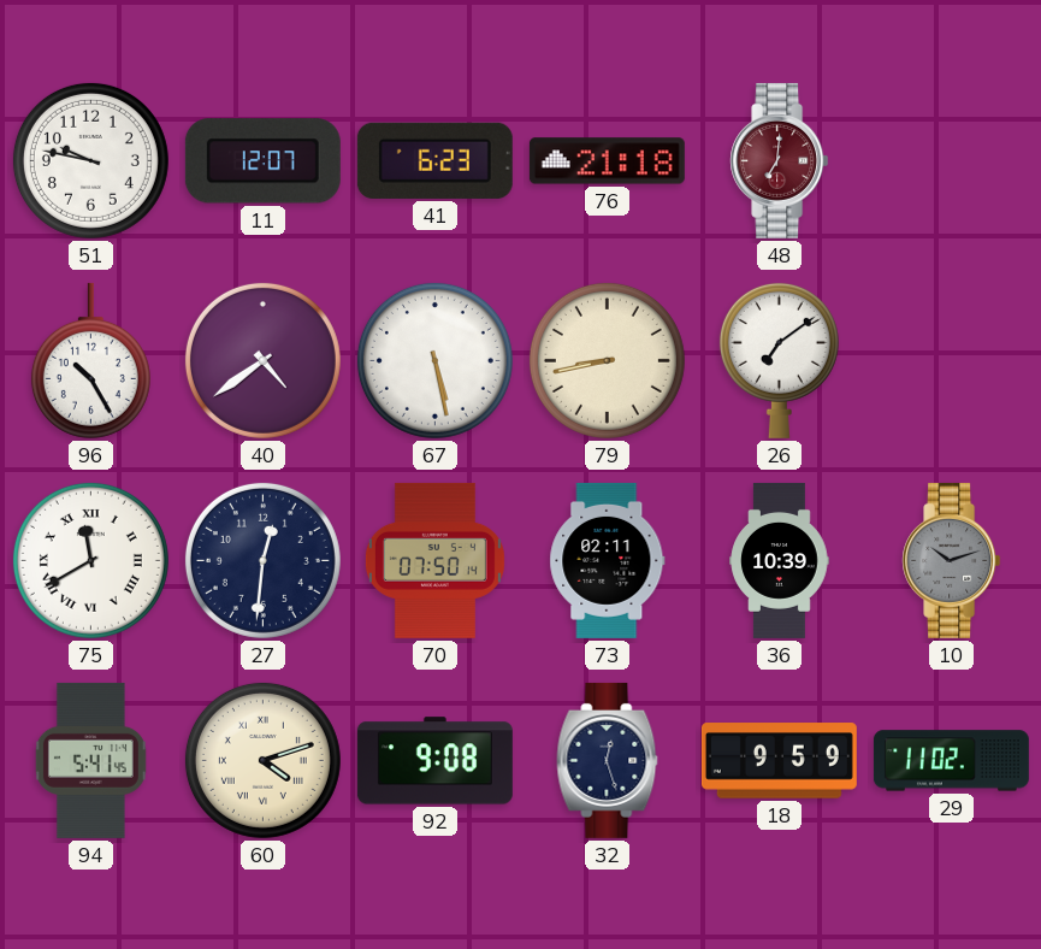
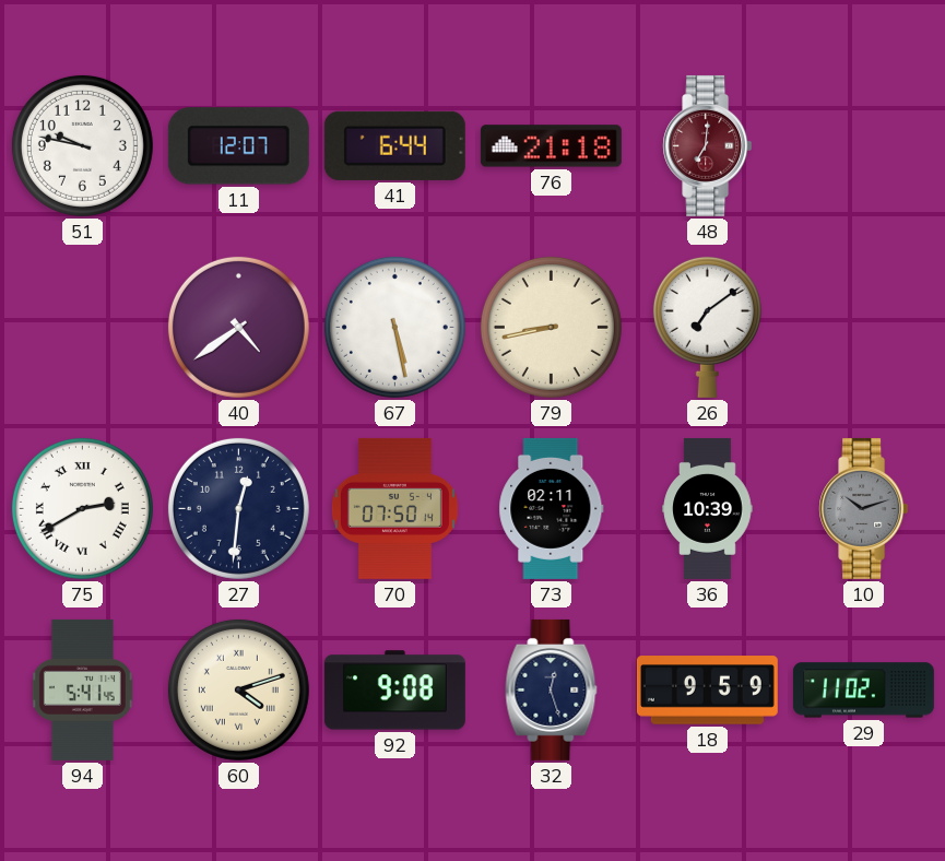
41: 6:23 -> 6:44
96: 10:25 -> none
75: 11:40 -> 2:40
